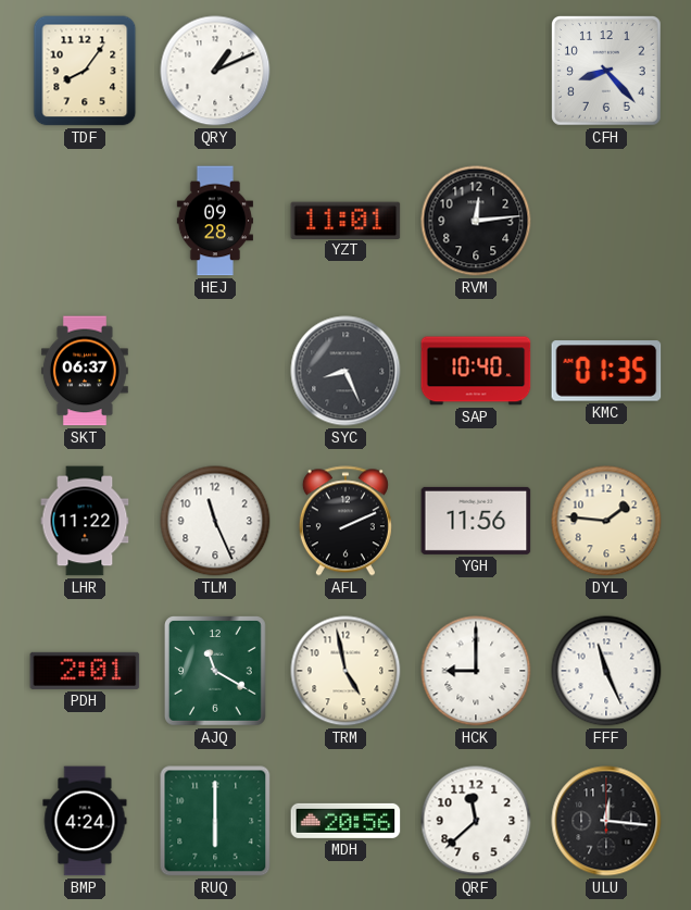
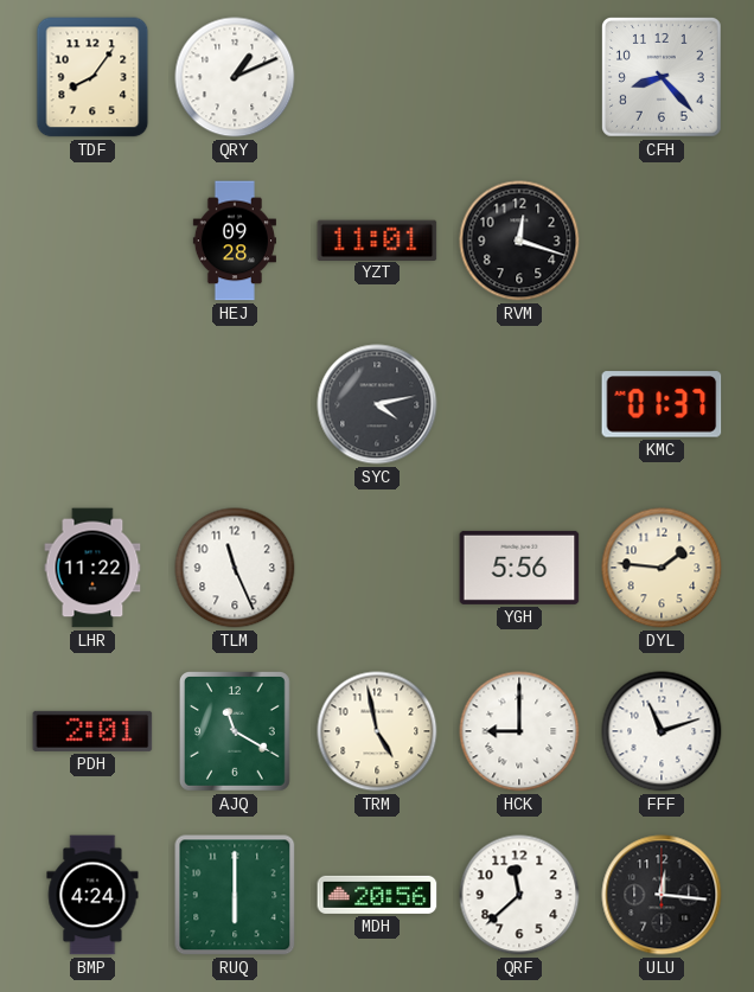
RVM: 12:14 -> 12:18
SKT: 06:37 -> none
SYC: 8:26 -> 4:13
SAP: 10:40 -> none
KMC: 01:35 -> 01:37
AFL: 2:11 -> none
YGH: 11:56 -> 5:56
FFF: 11:26 -> 11:12
